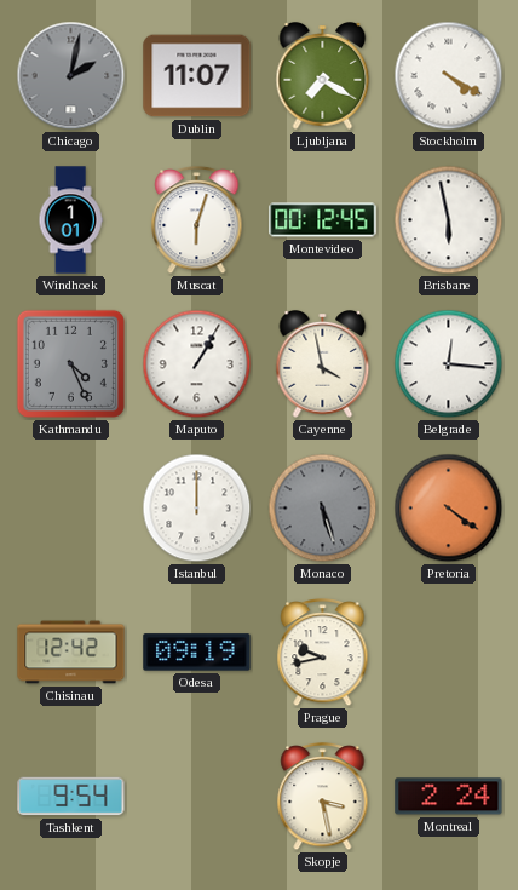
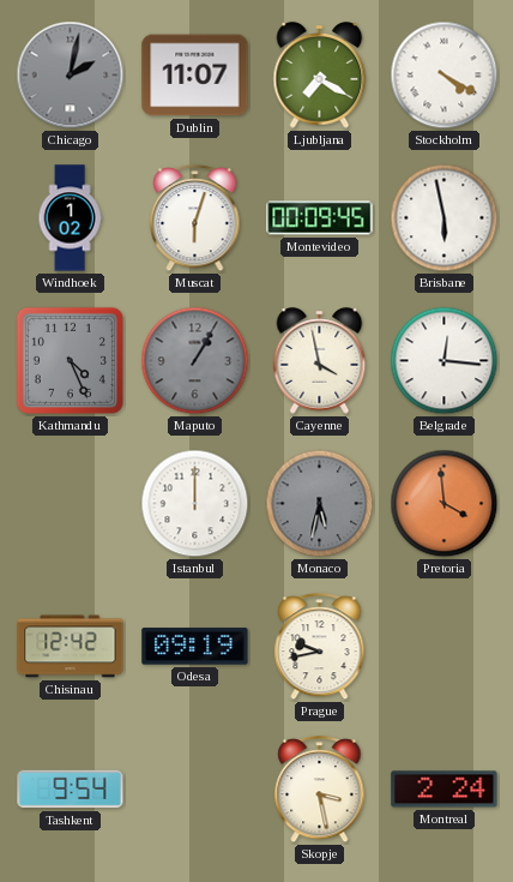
Windhoek: 1:01 -> 1:02
Montevideo: 00:12 -> 00:09
Maputo dial: white -> grey
Monaco: 5:27 -> 5:32
Pretoria: 4:21 -> 3:59
